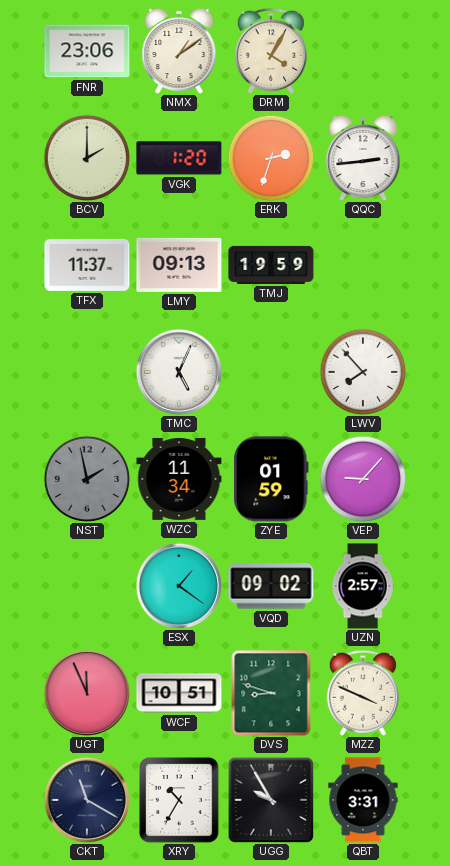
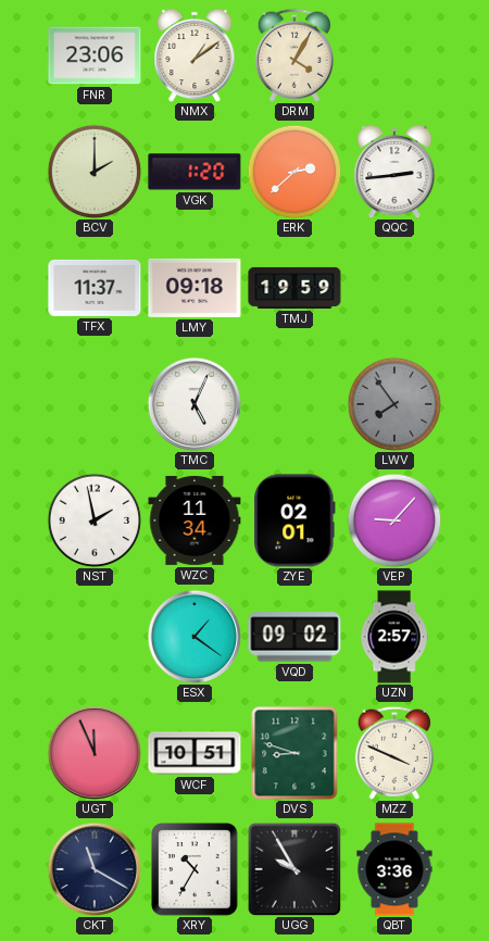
ERK: 2:33 -> 2:38
LMY: 09:13 -> 09:18
LWV: 7:53 -> 7:54
LWV dial: white -> grey
NST dial: grey -> white
ZYE: 01:59 -> 02:01
QBT: 3:31 -> 3:36
